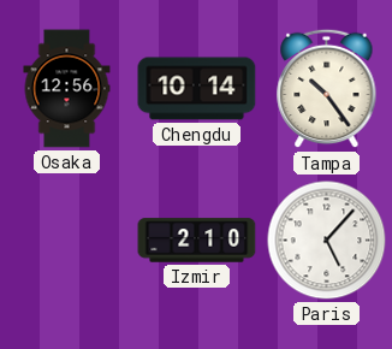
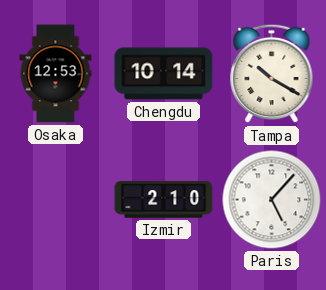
Osaka: 12:56 -> 12:53
Tampa: 10:24 -> 10:20
